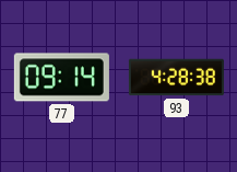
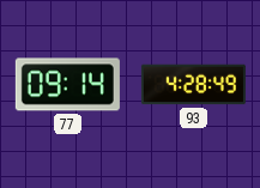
93: 4:28:38 -> 4:28:49
